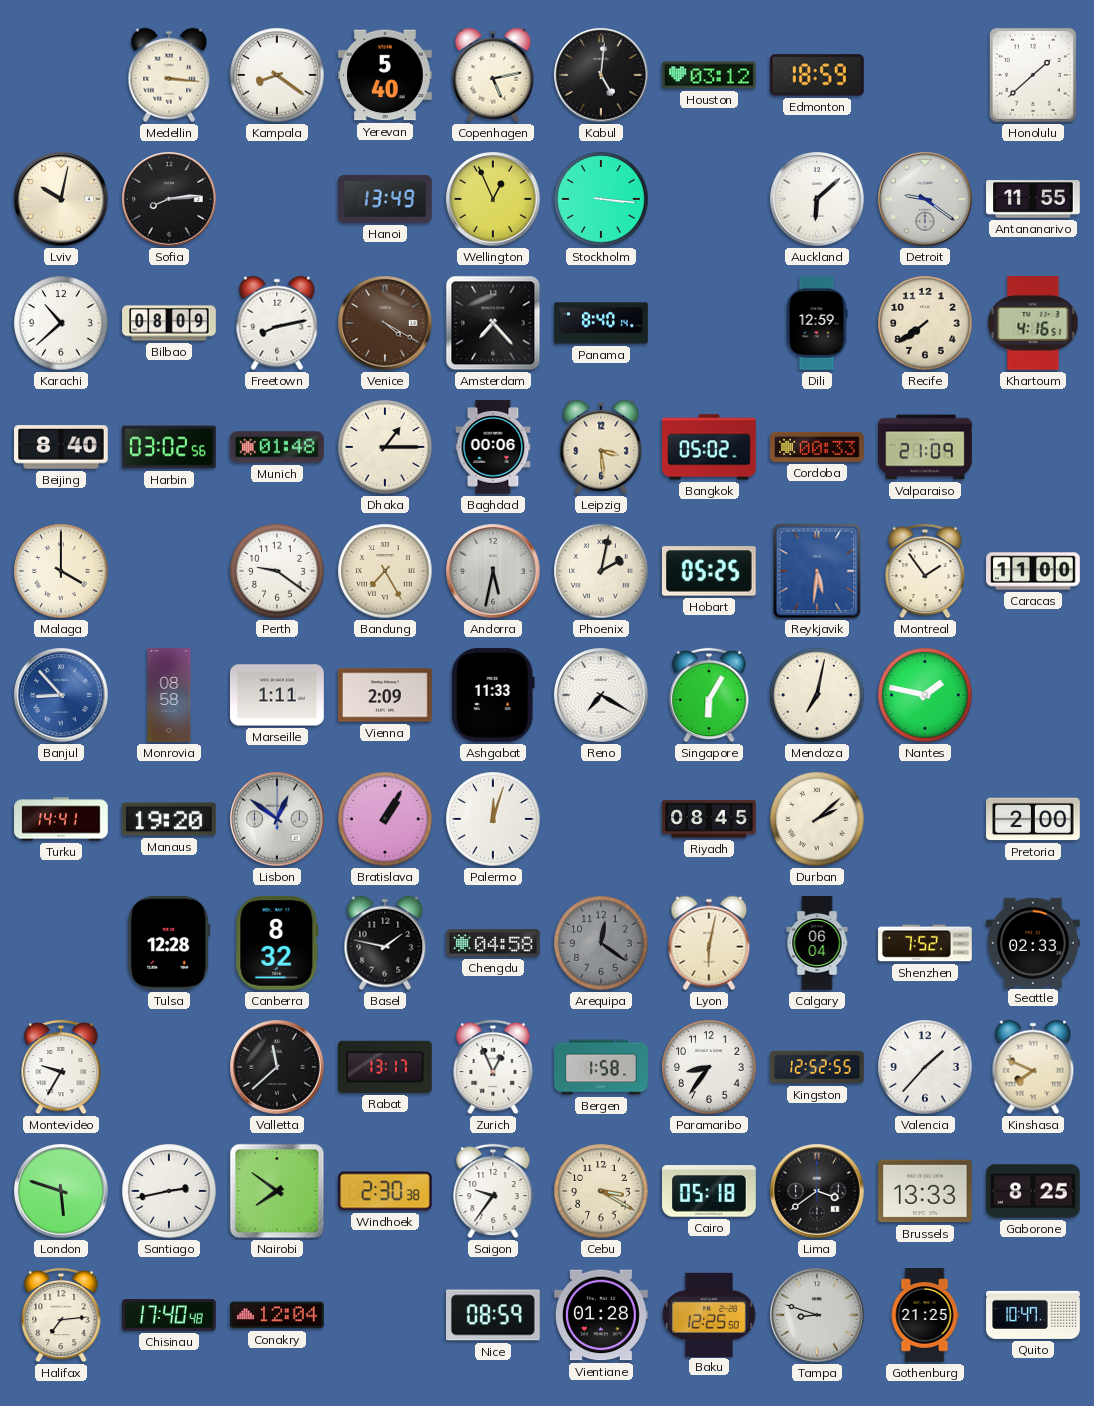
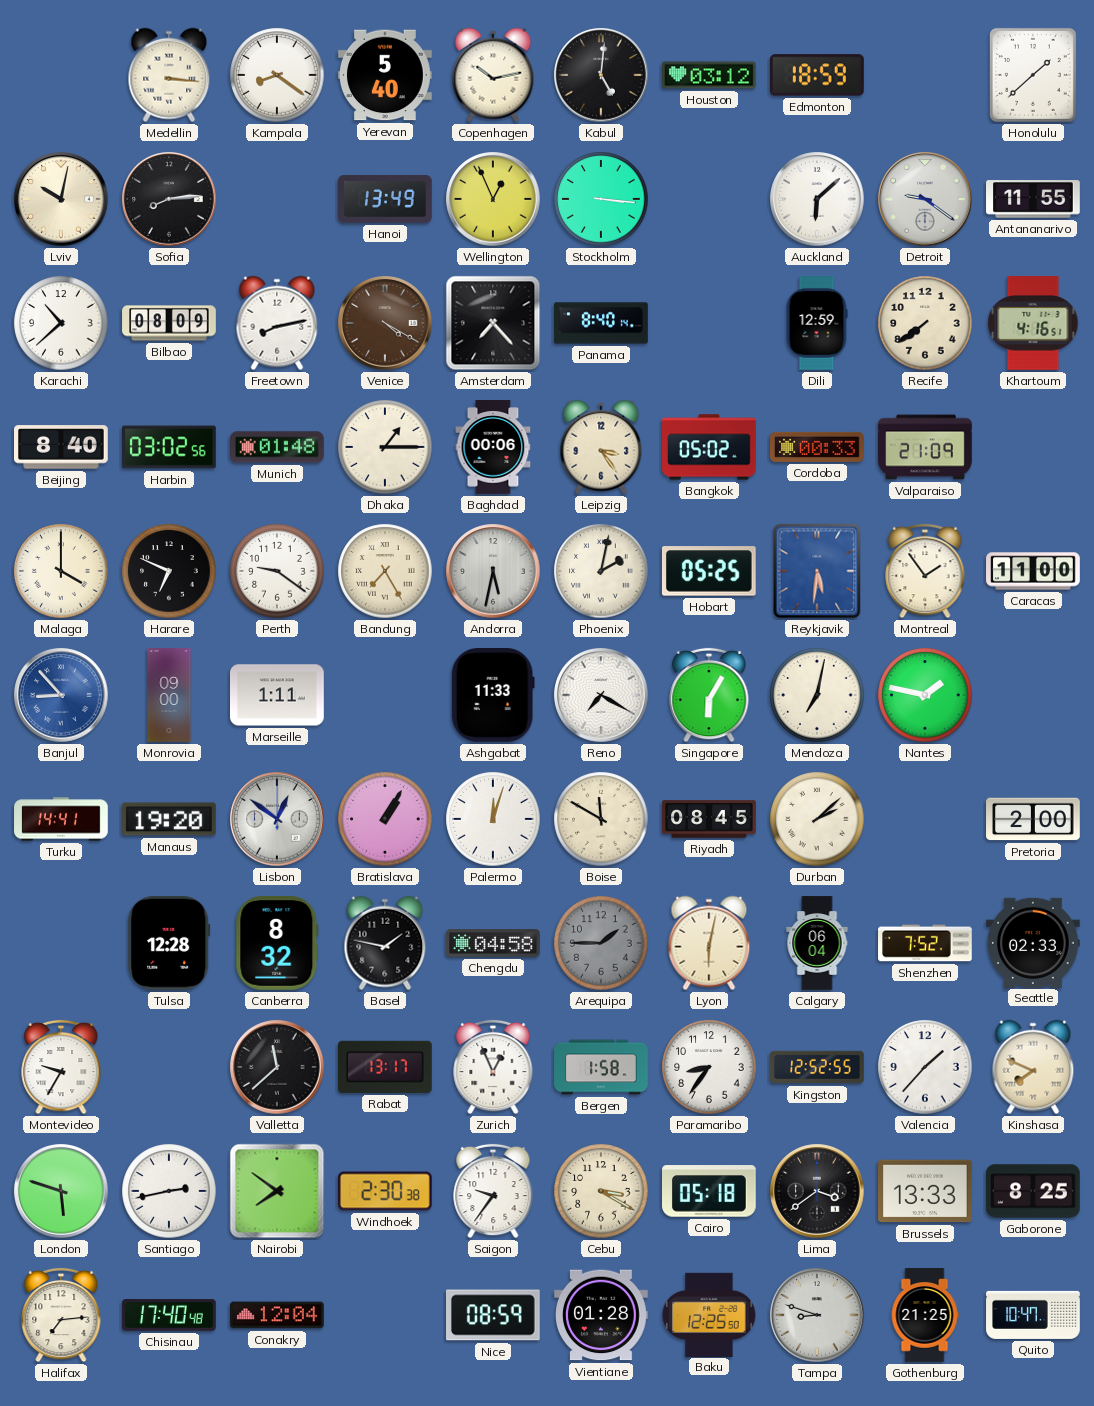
Copenhagen: 5:13 -> 10:13
Leipzig: 3:29 -> 3:24
Harare: none -> 6:49
Monrovia: 08:58 -> 09:00
Vienna: 2:09 -> none
Boise: none -> 11:50
Arequipa: 12:21 -> 1:45
